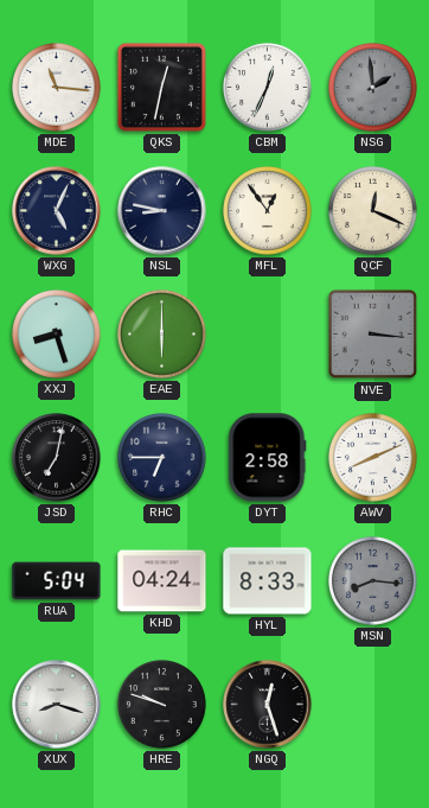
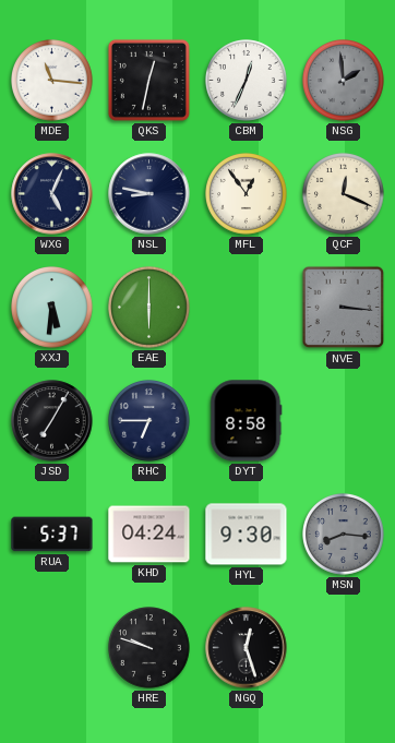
XXJ: 8:27 -> 5:31
JSD: 7:02 -> 7:05
DYT: 2:58 -> 8:58
AWV: 8:11 -> none
RUA: 5:04 -> 5:37
HYL: 8:33 -> 9:30
XUX: 8:18 -> none
